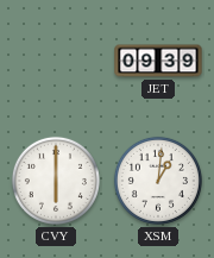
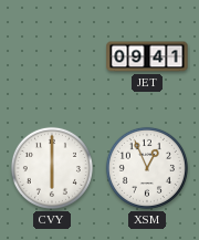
JET: 09:39 -> 09:41
XSM: 1:01 -> 12:56
